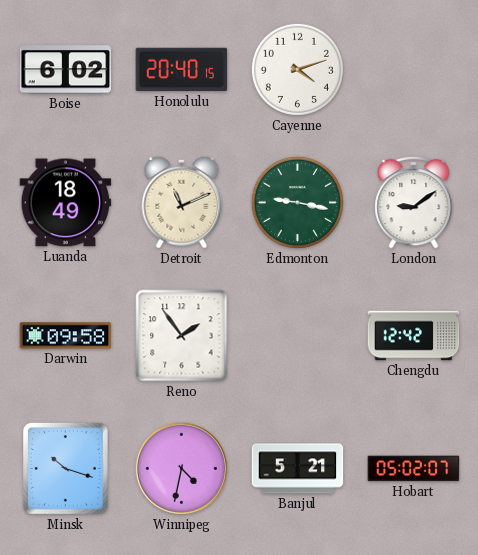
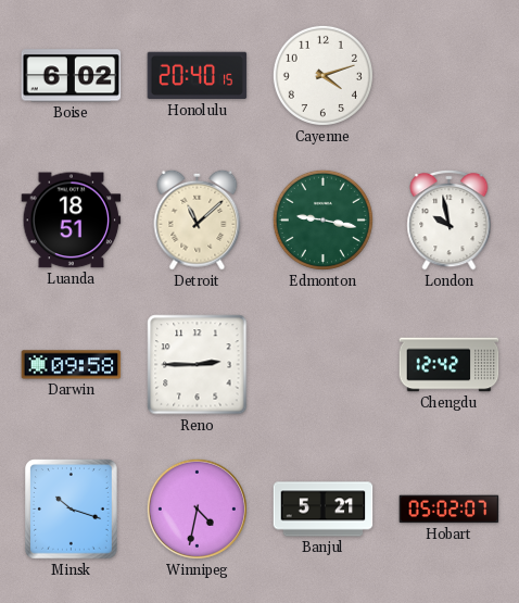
Luanda: 18:49 -> 18:51
Detroit: 11:11 -> 11:08
London: 9:09 -> 9:58
Reno: 1:54 -> 2:45
